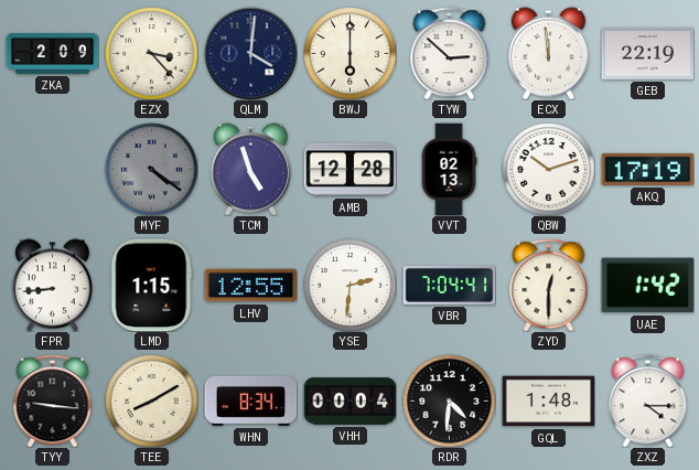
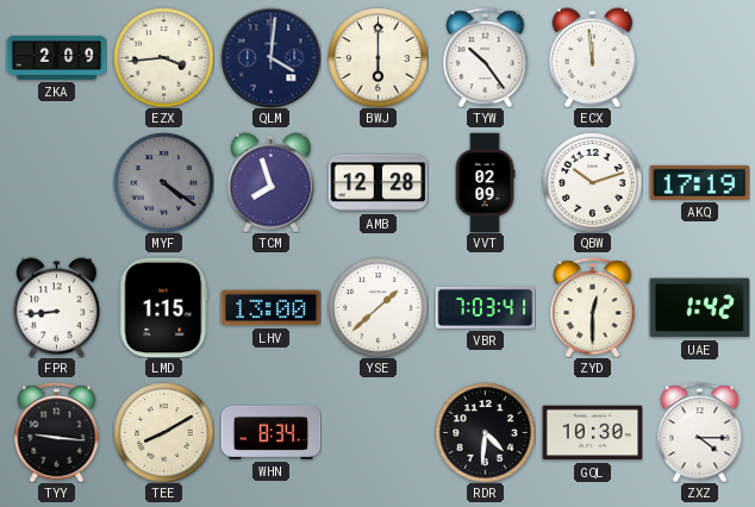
EZX: 3:23 -> 3:44
TYW: 2:52 -> 10:24
GEB: 22:19 -> none
TCM: 4:57 -> 7:57
VVT: 02:13 -> 02:09
LHV: 12:55 -> 13:00
YSE: 2:31 -> 1:38
VBR: 7:04 -> 7:03
VHH: 00:04 -> none
GQL: 1:48 -> 10:30
